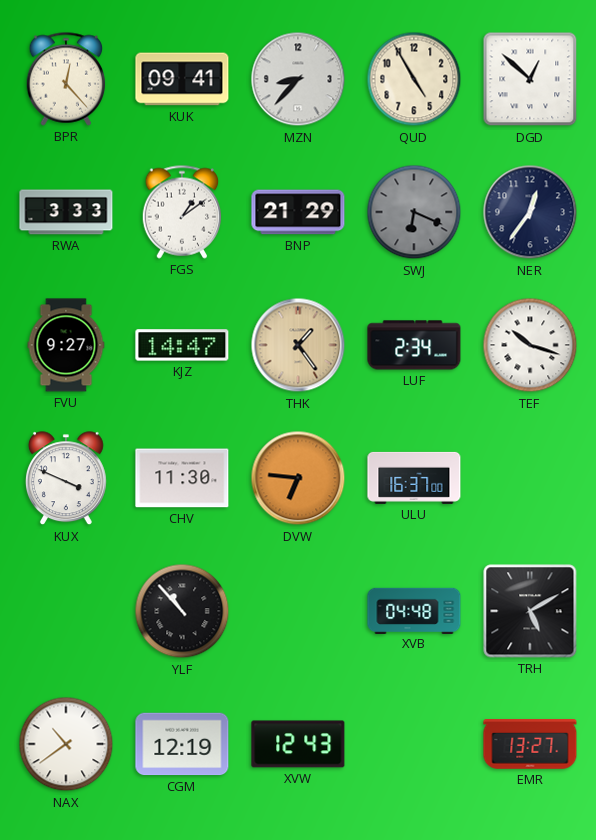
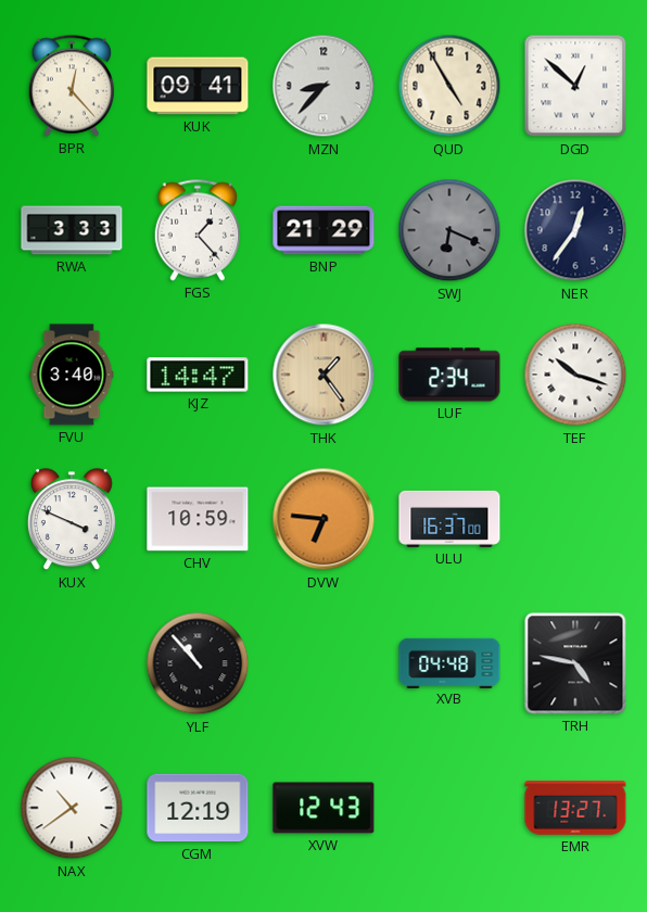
FGS: 1:09 -> 1:23
FVU: 9:27 -> 3:40
CHV: 11:30 -> 10:59
TRH: 5:10 -> 4:47
